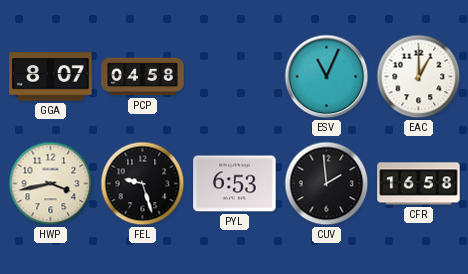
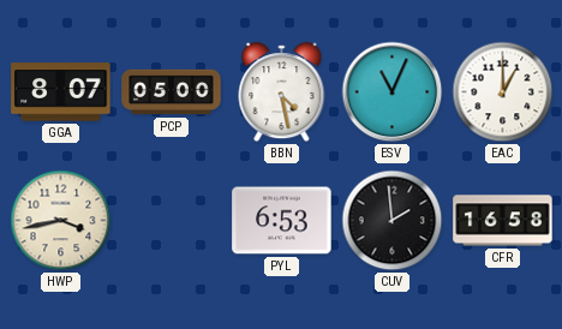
PCP: 04:58 -> 05:00
BBN: none -> 4:28
FEL: 9:27 -> none
